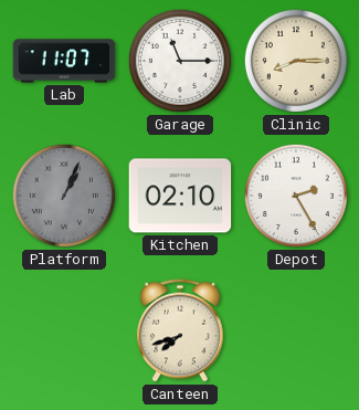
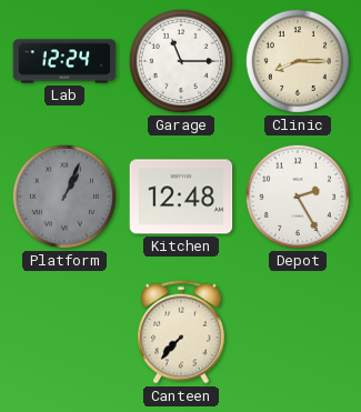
Lab: 11:07 -> 12:24
Kitchen: 02:10 -> 12:48
Canteen: 7:42 -> 7:37
